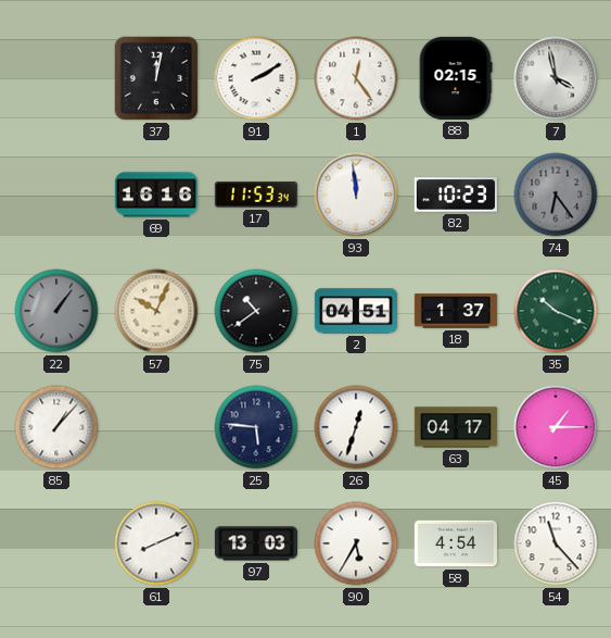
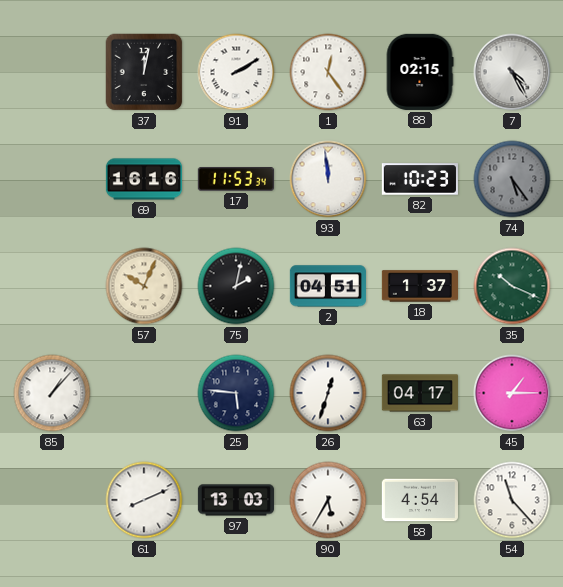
7: 3:58 -> 4:25
74: 6:24 -> 5:24
22: 1:06 -> none
75: 10:39 -> 2:02
